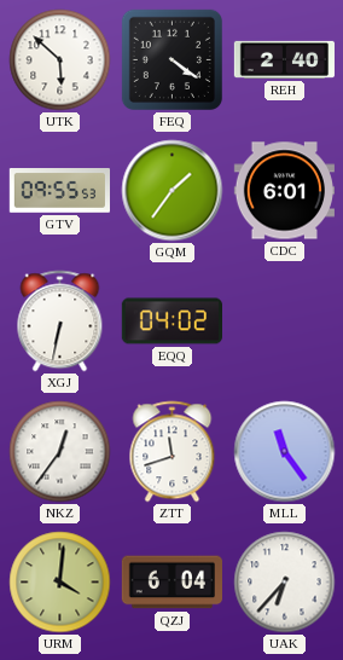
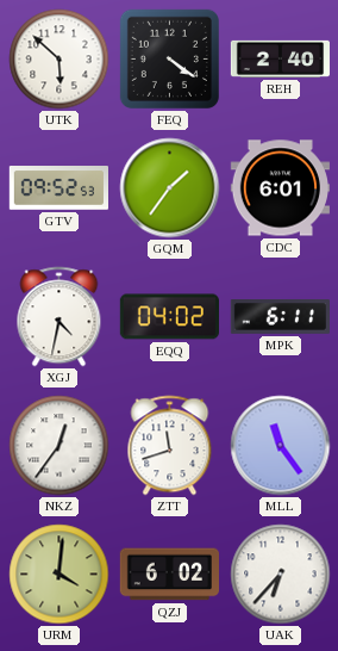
GTV: 09:55 -> 09:52
XGJ: 6:32 -> 4:32
MPK: none -> 6:11
QZJ: 6:04 -> 6:02
